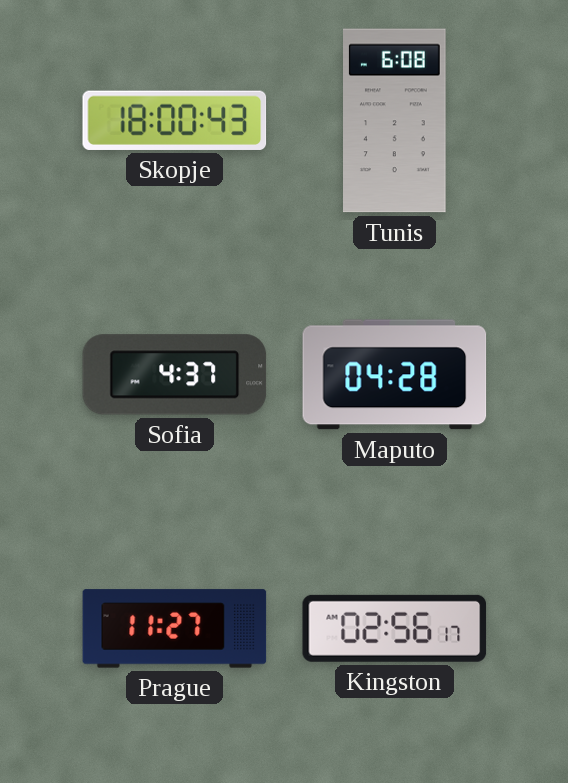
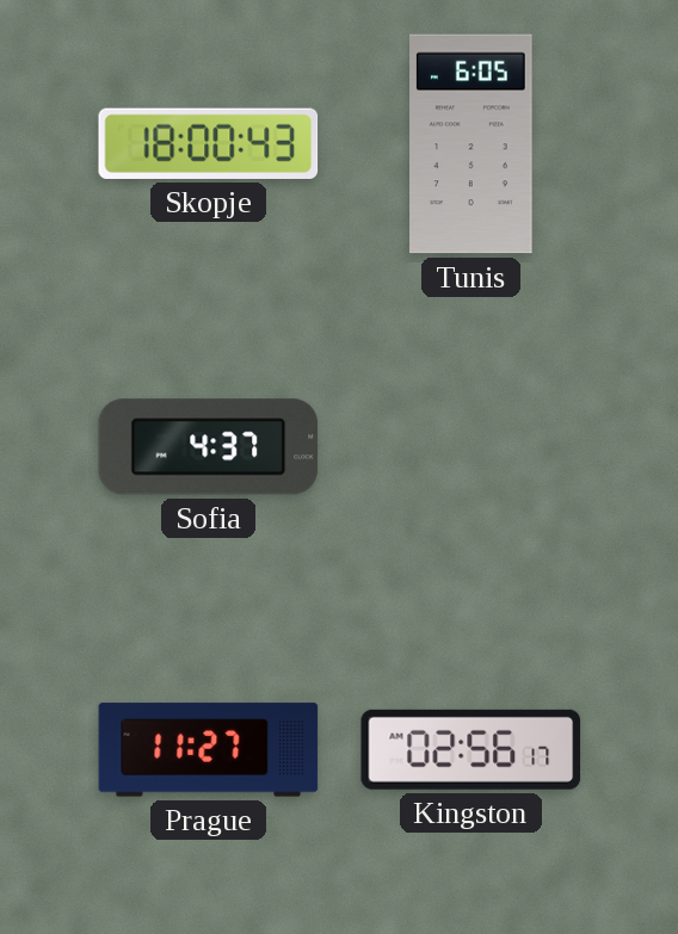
Tunis: 6:08 -> 6:05
Maputo: 04:28 -> none
